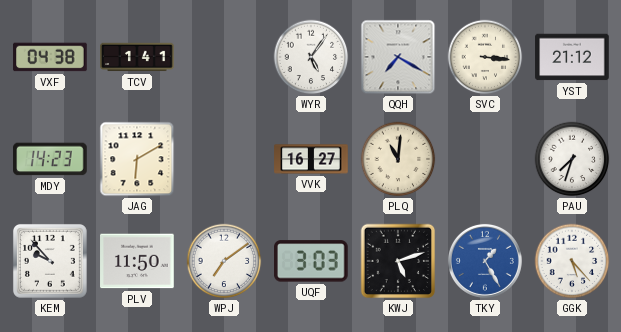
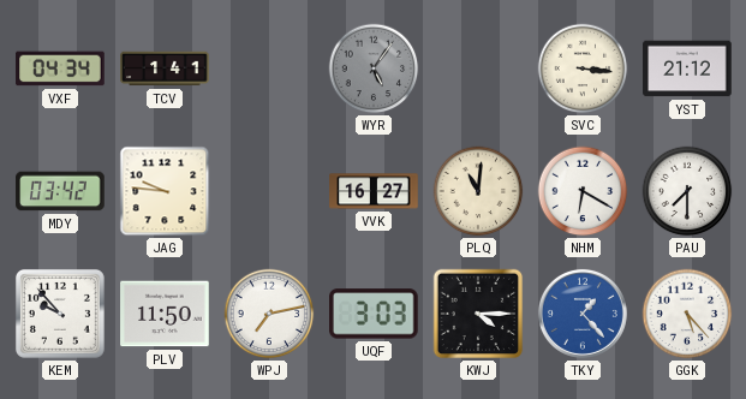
VXF: 04:38 -> 04:34
WYR dial: white -> grey
QQH: 7:20 -> none
MDY: 14:23 -> 03:42
JAG: 6:10 -> 9:46
NHM: none -> 6:20
PAU: 7:33 -> 7:30
WPJ: 7:09 -> 7:13
KWJ: 5:12 -> 4:15
TKY: 1:25 -> 1:23
